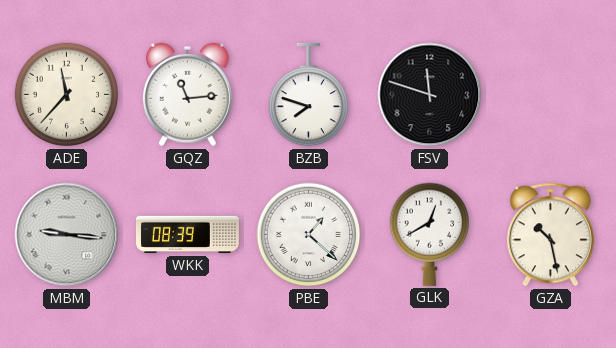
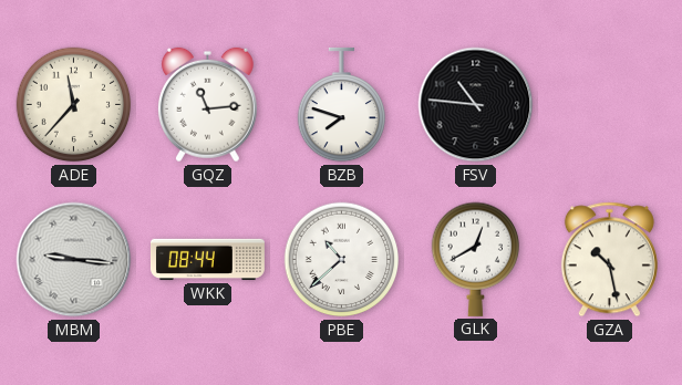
FSV: 11:48 -> 10:46
WKK: 08:39 -> 08:44
PBE: 1:22 -> 10:38
